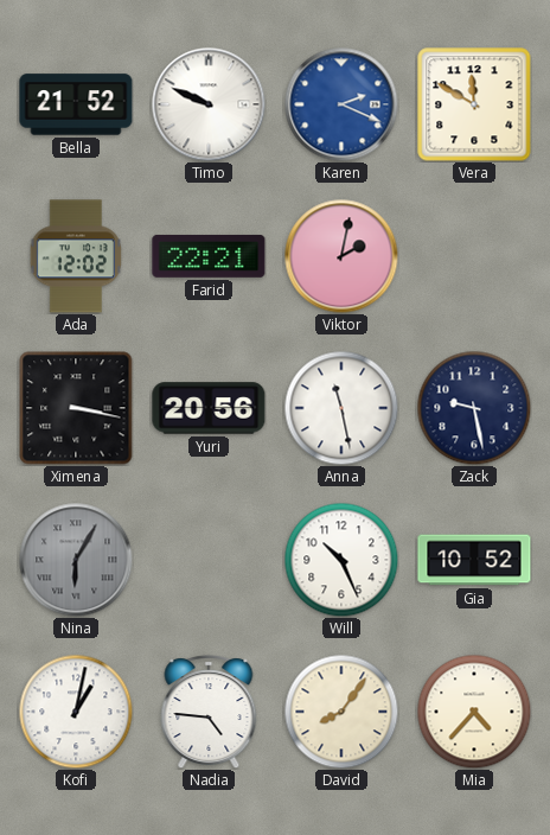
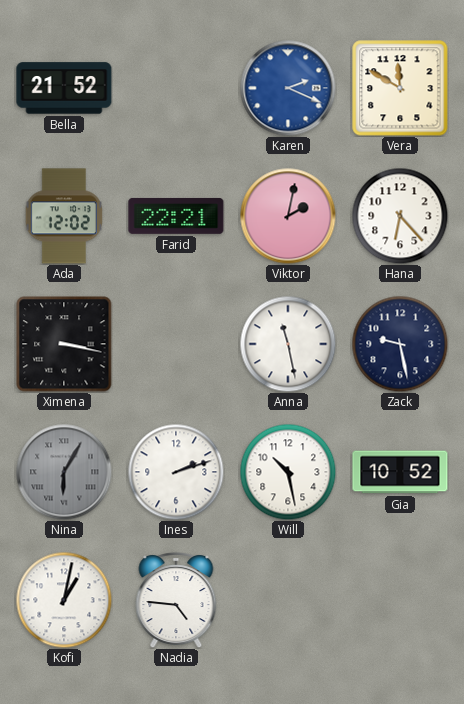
Timo: 9:49 -> none
Hana: none -> 6:23
Yuri: 20:56 -> none
Ines: none -> 2:12
Will: 10:26 -> 10:28
David: 8:06 -> none
Mia: 4:37 -> none
